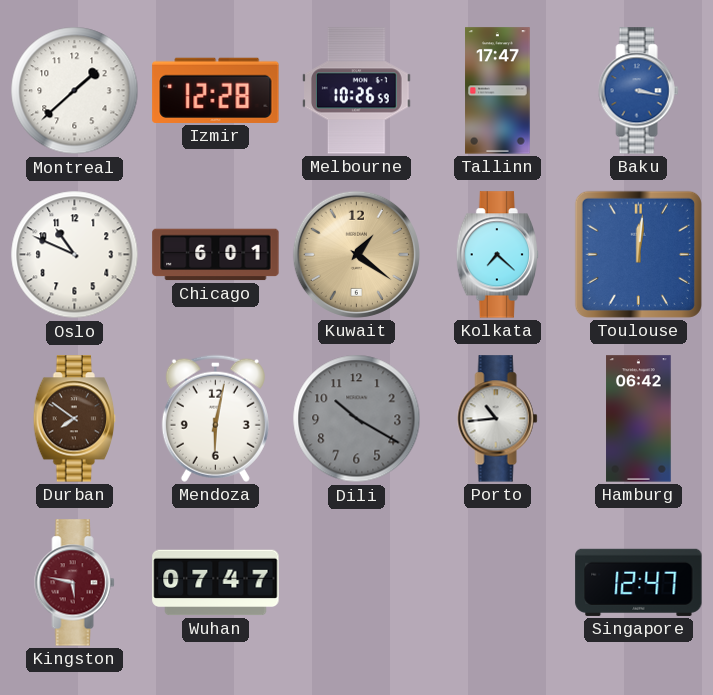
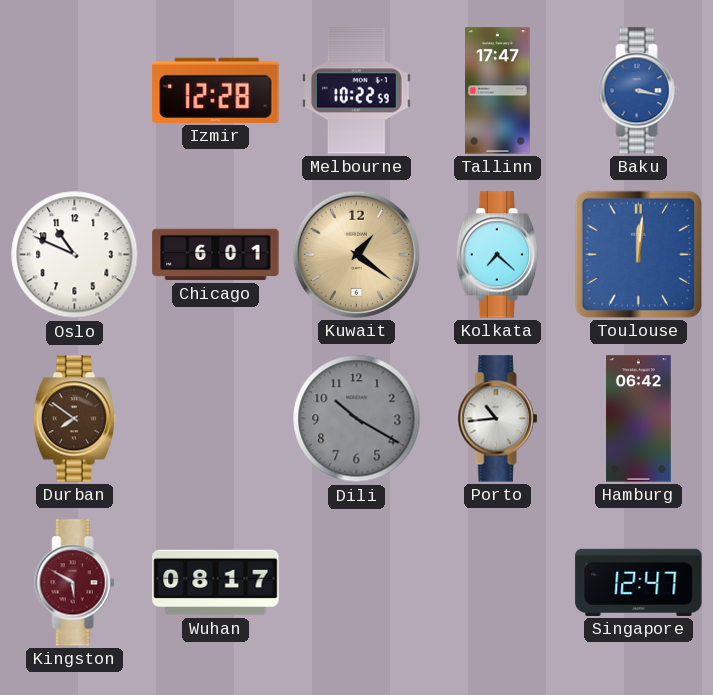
Montreal: 1:38 -> none
Melbourne: 10:26 -> 10:22
Mendoza: 6:02 -> none
Kingston: 5:47 -> 5:50
Wuhan: 07:47 -> 08:17
